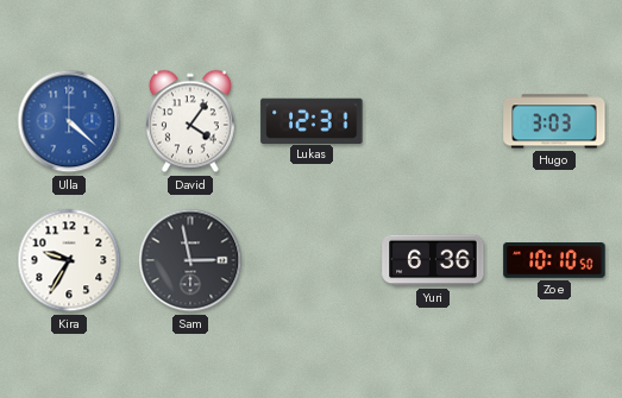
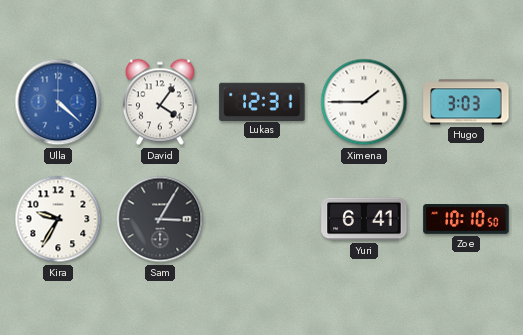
Ximena: none -> 1:45
Sam: 2:58 -> 3:05
Yuri: 6:36 -> 6:41
